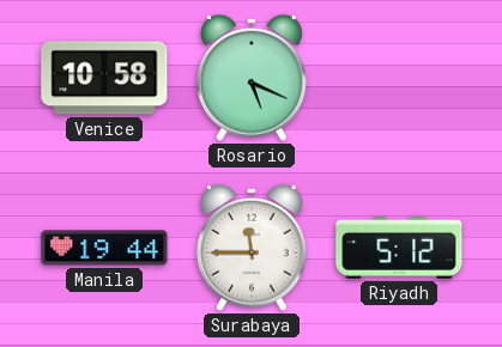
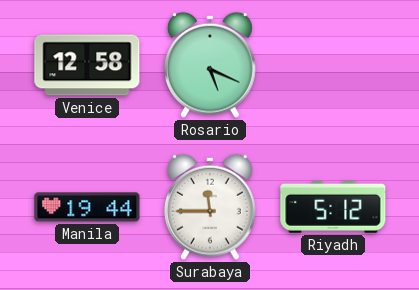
Venice: 10:58 -> 12:58
